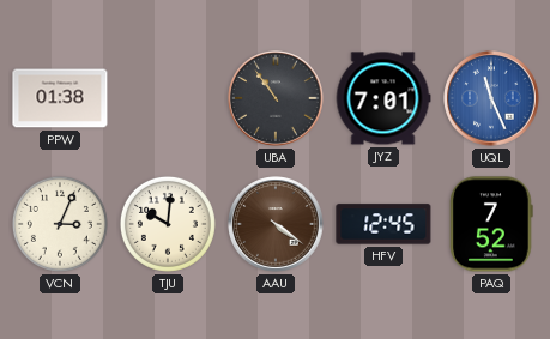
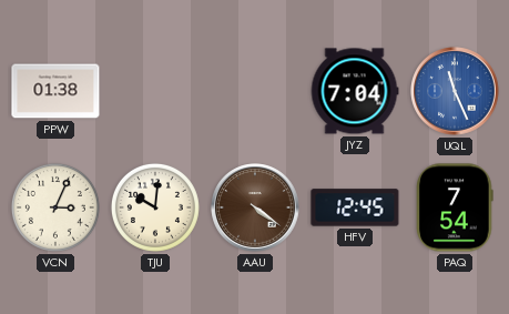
UBA: 10:54 -> none
JYZ: 7:01 -> 7:04
PAQ: 7:52 -> 7:54
